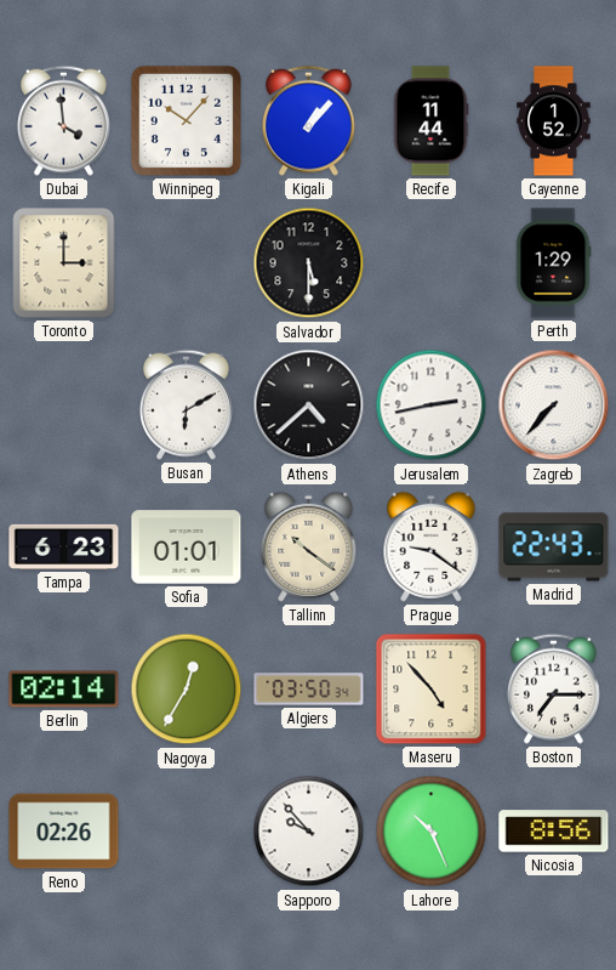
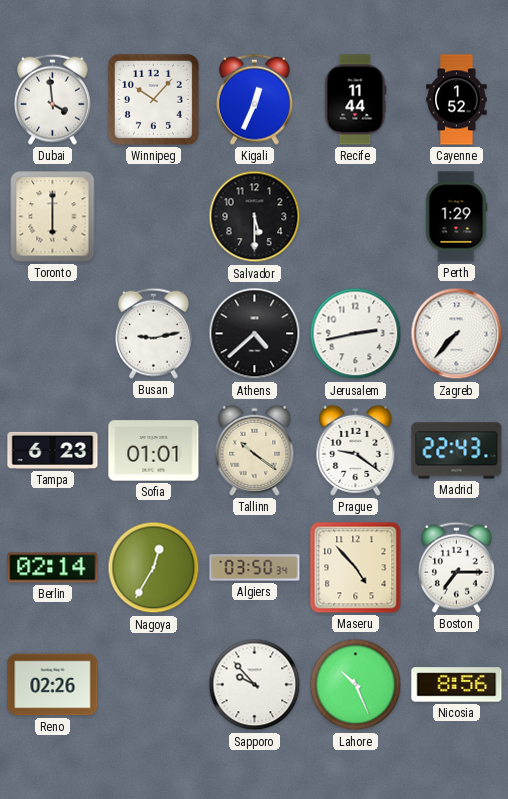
Kigali: 1:07 -> 12:34
Toronto: 3:00 -> 6:00
Busan: 6:10 -> 9:13
